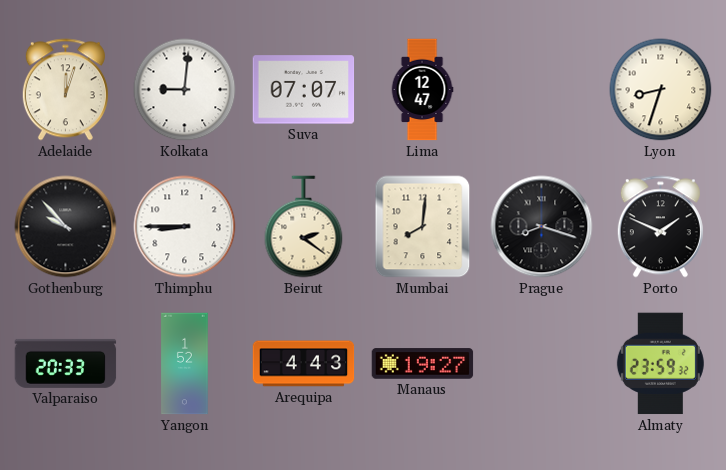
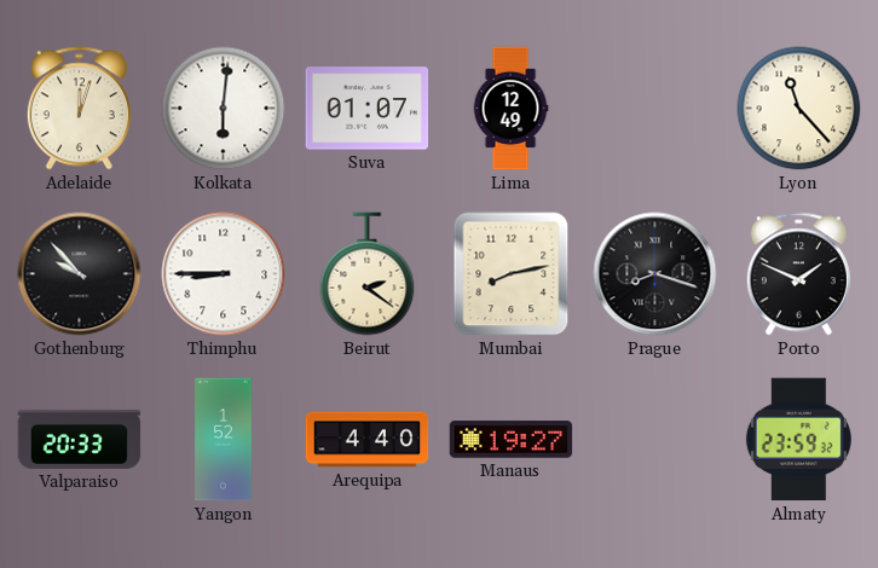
Kolkata: 9:01 -> 6:01
Suva: 07:07 -> 01:07
Lima: 12:47 -> 12:49
Lyon: 8:33 -> 11:23
Mumbai: 8:01 -> 8:13
Arequipa: 4:43 -> 4:40
